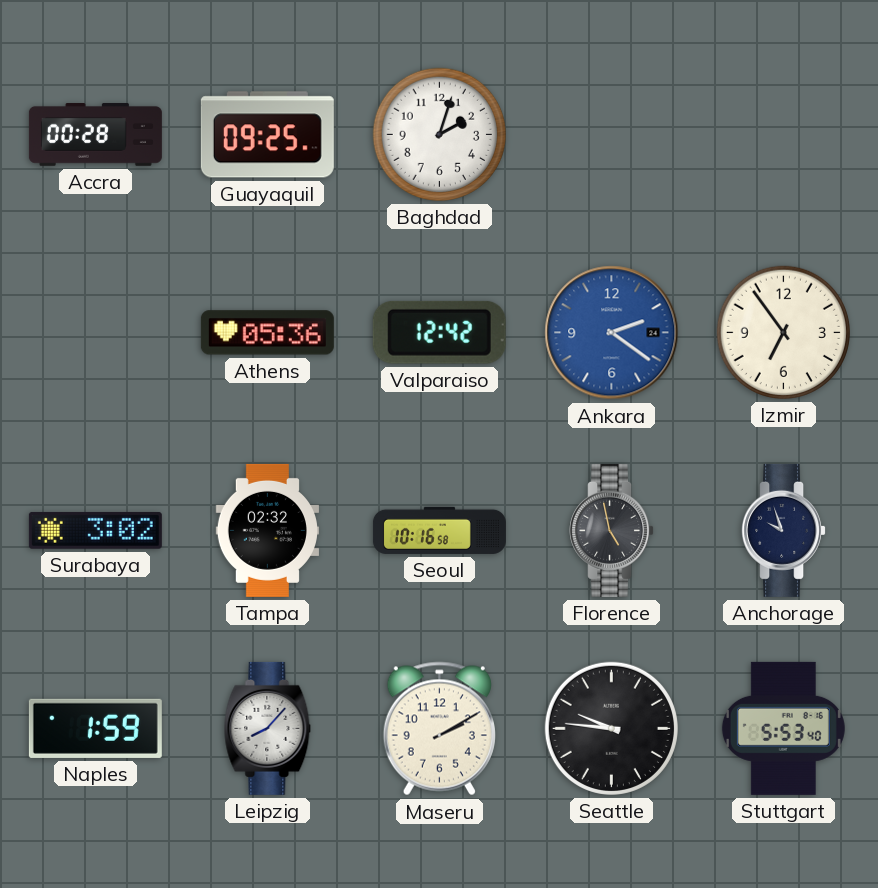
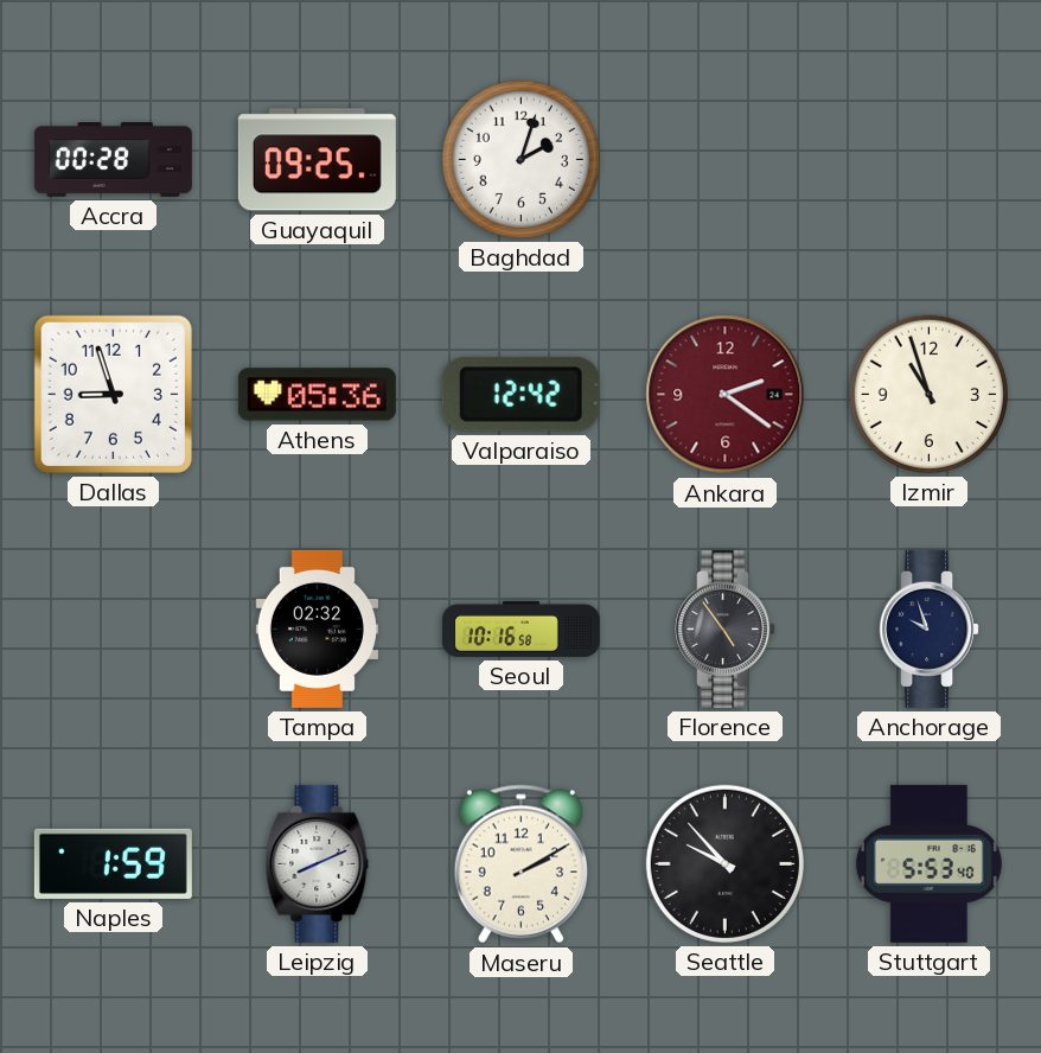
Dallas: none -> 8:57
Ankara dial: blue -> burgundy
Izmir: 6:54 -> 10:57
Surabaya: 3:02 -> none
Florence: 4:58 -> 4:54
Leipzig: 8:07 -> 8:11
Seattle: 9:46 -> 9:53
